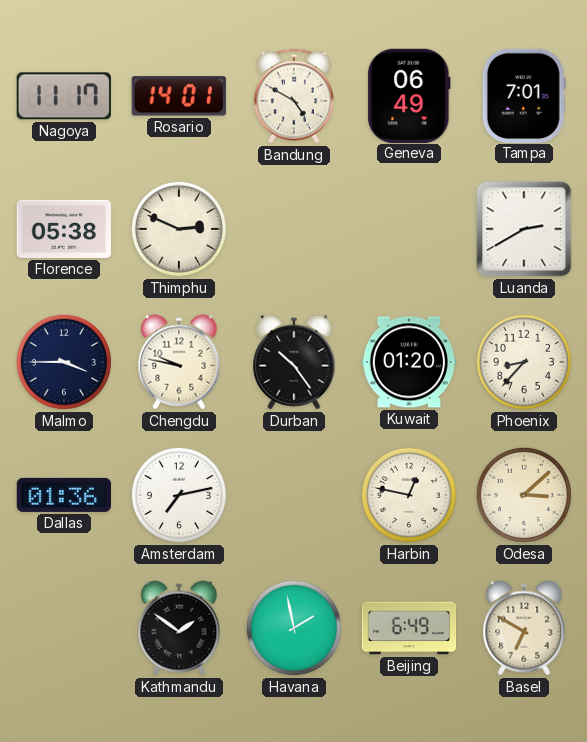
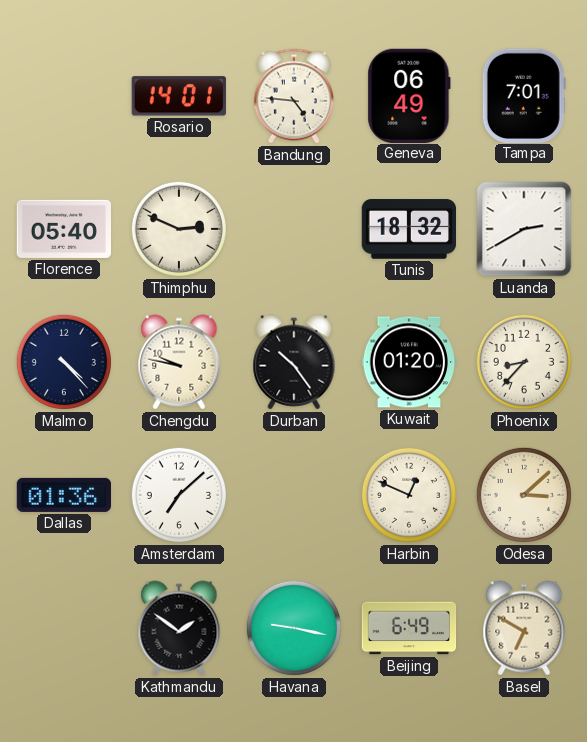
Nagoya: 11:17 -> none
Bandung: 4:50 -> 4:46
Florence: 05:38 -> 05:40
Tunis: none -> 18:32
Malmo: 3:45 -> 4:23
Amsterdam: 7:13 -> 7:08
Harbin: 12:47 -> 12:49
Havana: 1:58 -> 9:17
